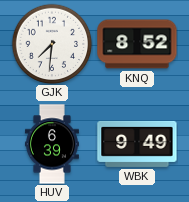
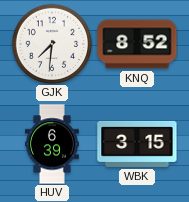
WBK: 9:49 -> 3:15
